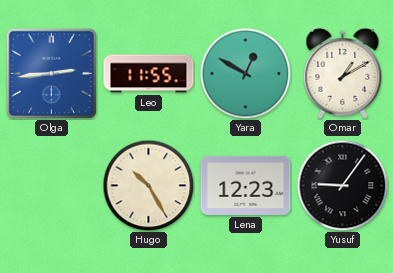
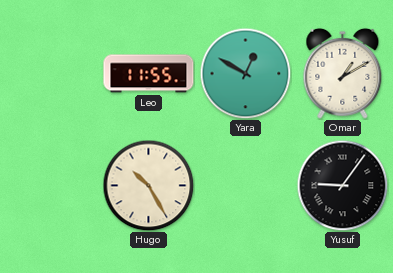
Olga: 2:44 -> none
Lena: 12:23 -> none
